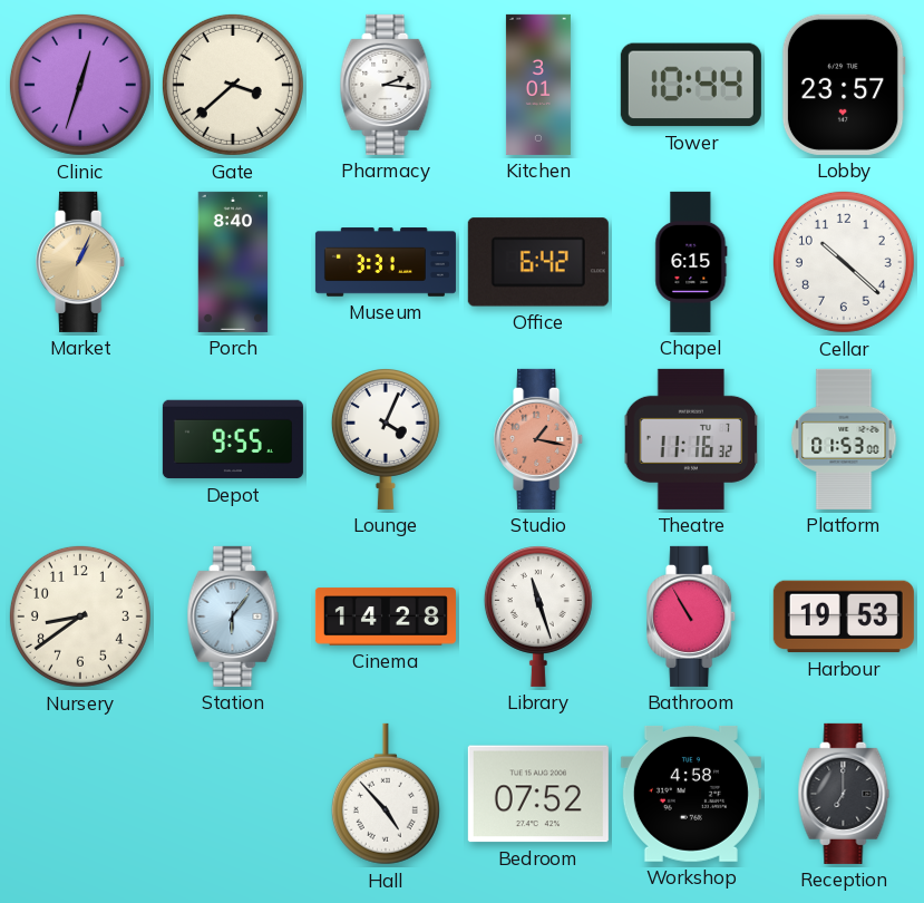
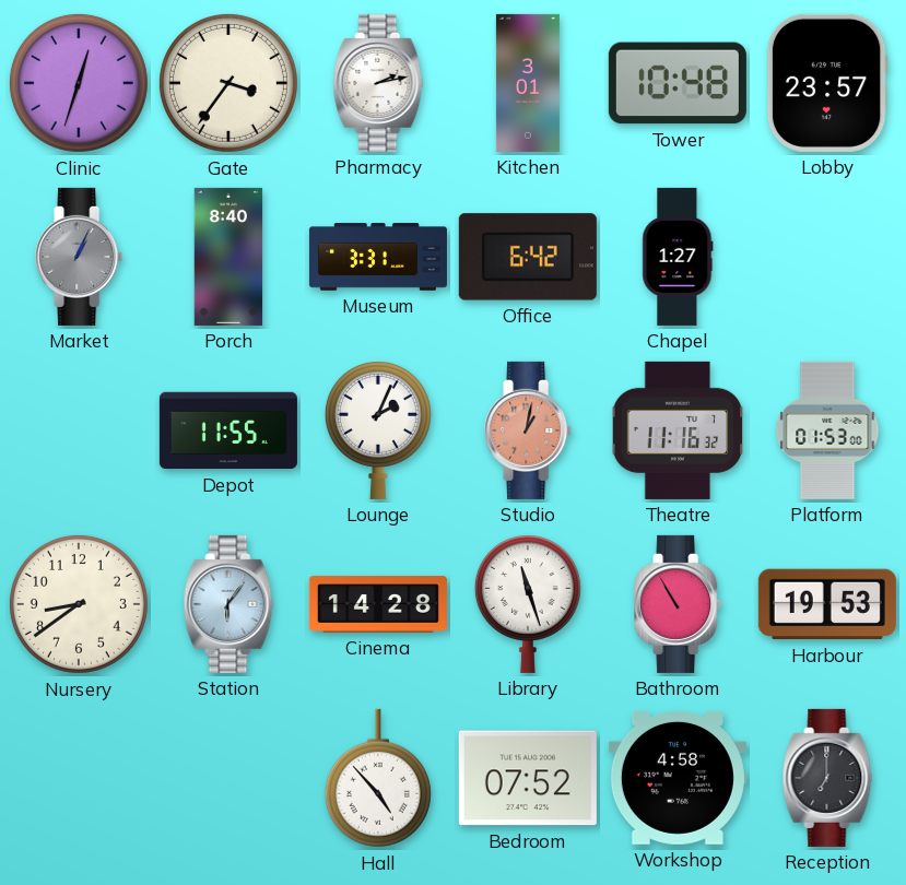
Gate: 3:38 -> 3:36
Pharmacy: 2:16 -> 2:13
Tower: 10:44 -> 10:48
Market dial: champagne -> grey
Chapel: 6:15 -> 1:27
Cellar: 10:22 -> none
Depot: 9:55 -> 11:55
Lounge: 4:04 -> 2:04
Studio: 1:17 -> 1:02
